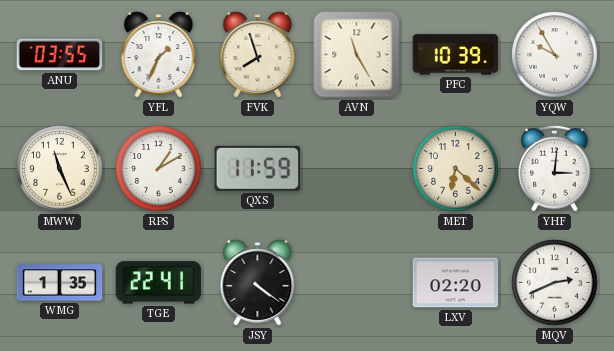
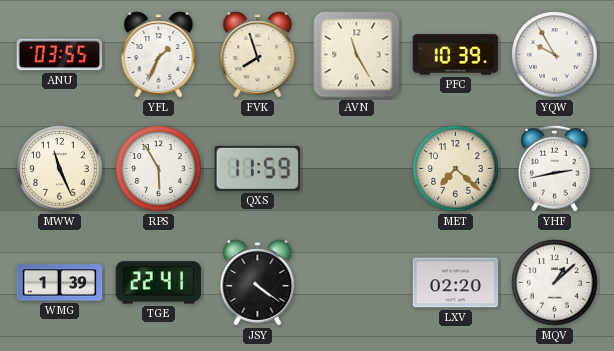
RPS: 1:10 -> 5:55
MET: 6:22 -> 7:22
YHF: 3:01 -> 2:43
WMG: 1:35 -> 1:39
MQV: 2:41 -> 1:08
